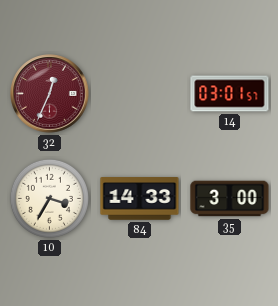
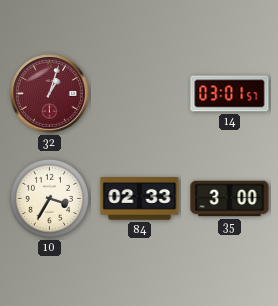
32: 12:34 -> 1:03
84: 14:33 -> 02:33
